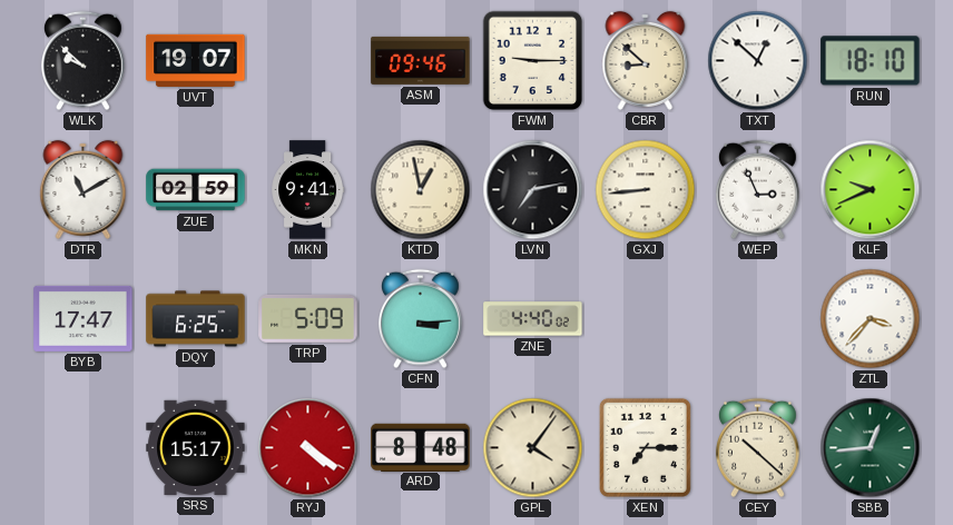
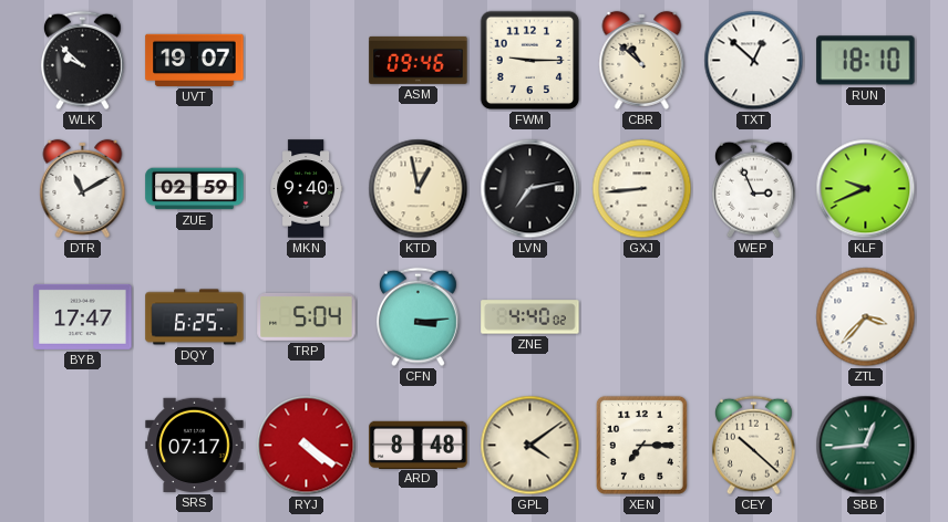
CBR: 8:52 -> 10:52
MKN: 9:41 -> 9:40
TRP: 5:09 -> 5:04
SRS: 15:17 -> 07:17
GPL: 4:06 -> 4:09
